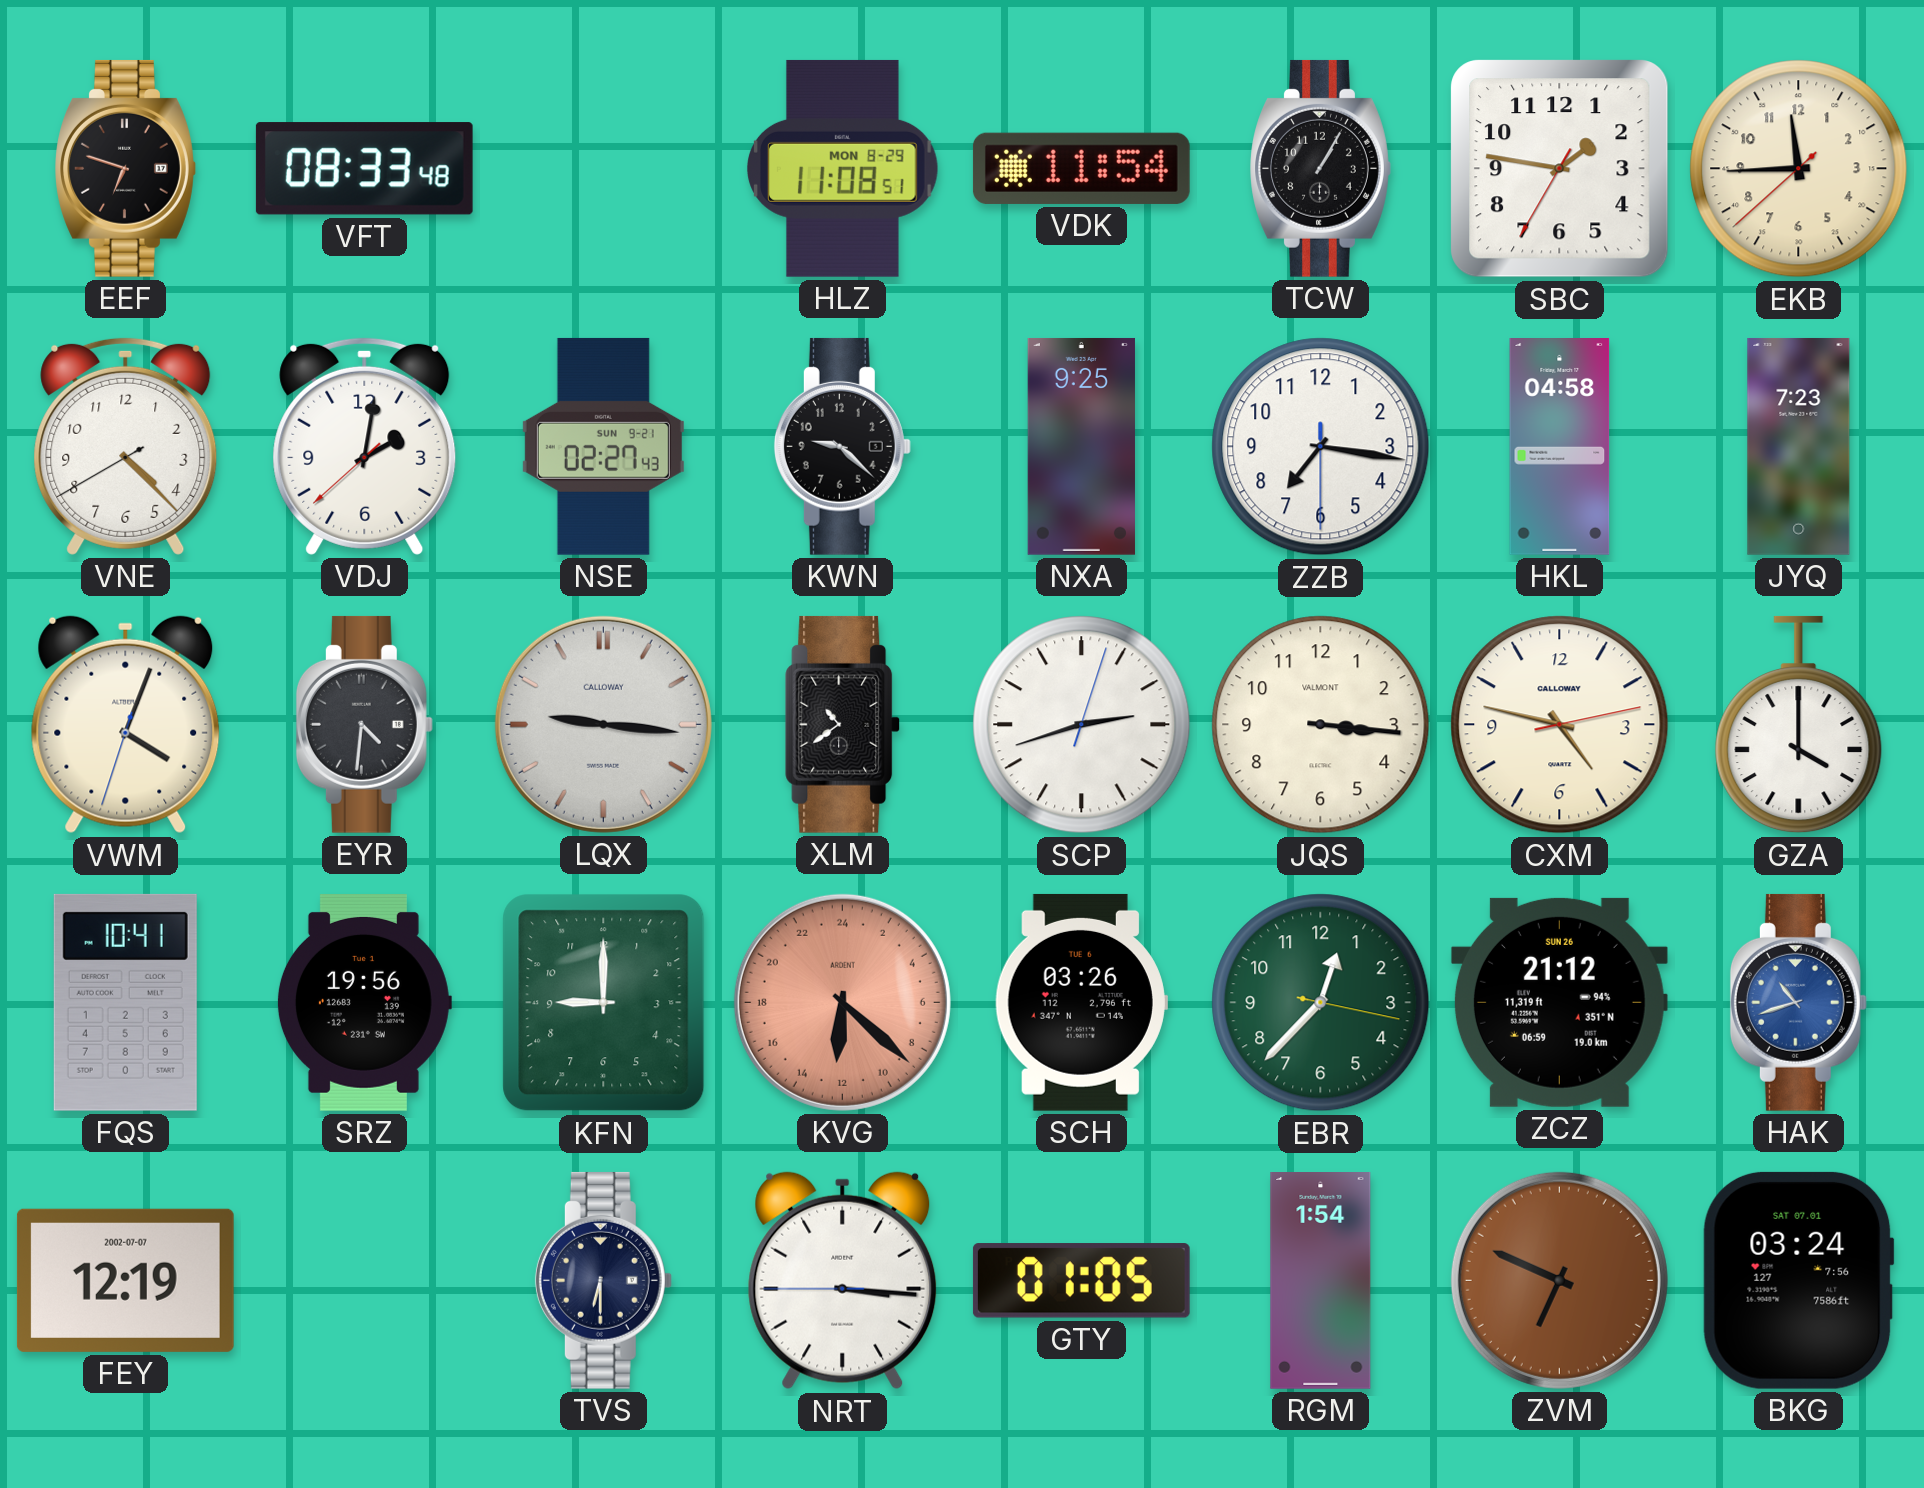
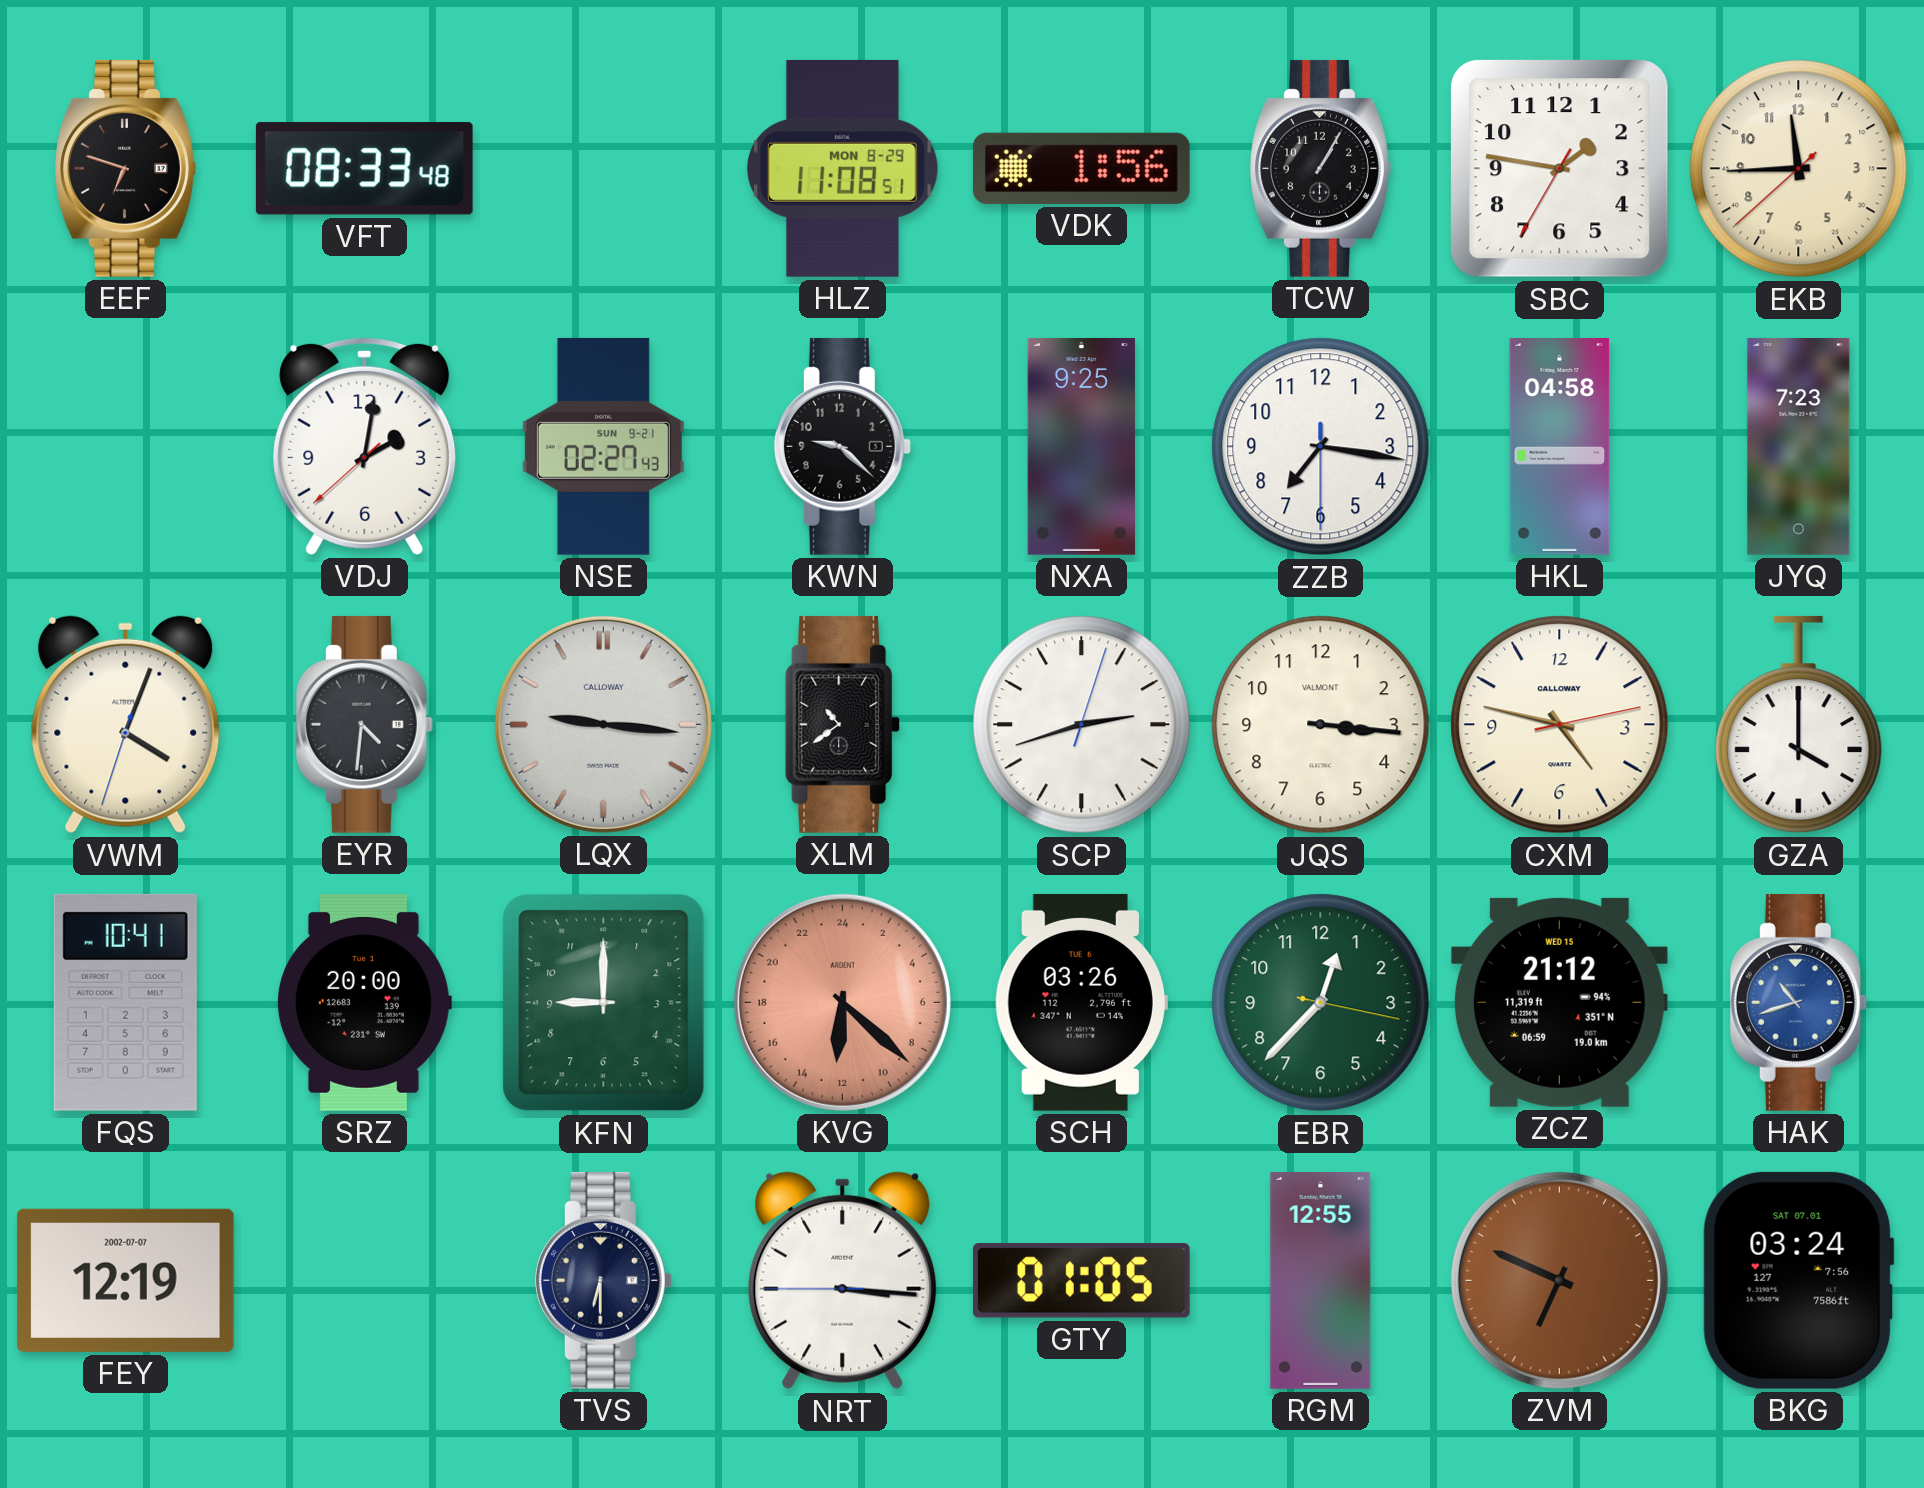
VDK: 11:54 -> 1:56
VNE: 4:22 -> none
SRZ: 19:56 -> 20:00
ZCZ date: SUN 26 -> WED 15
RGM: 1:54 -> 12:55
